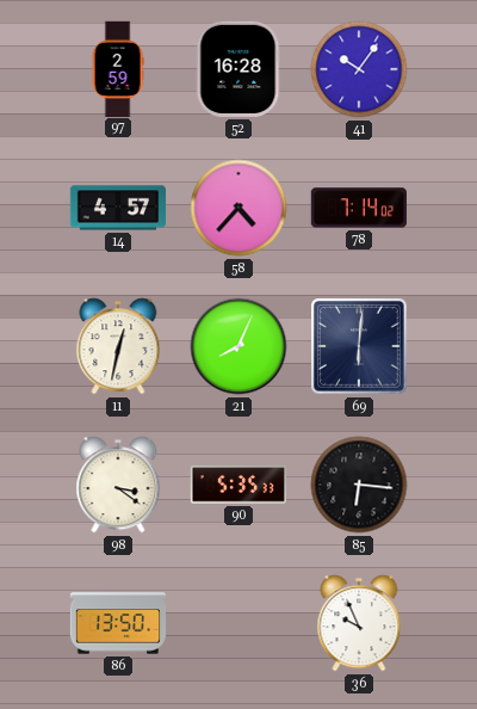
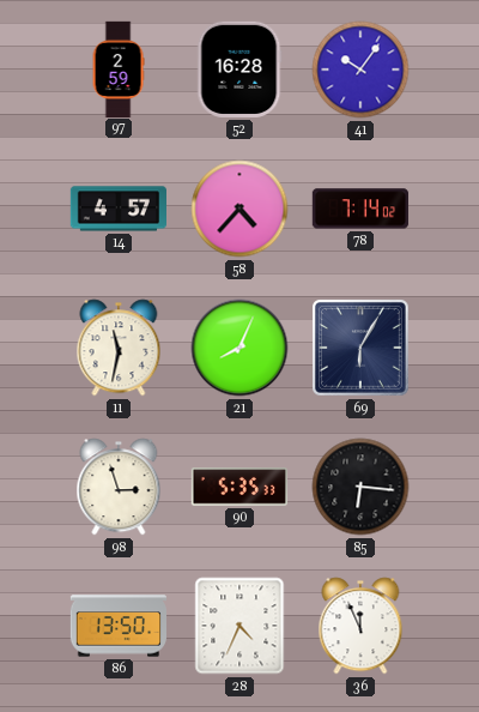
11: 12:32 -> 11:32
69: 6:01 -> 6:05
98: 3:21 -> 2:57
28: none -> 4:34
36: 9:56 -> 11:56
